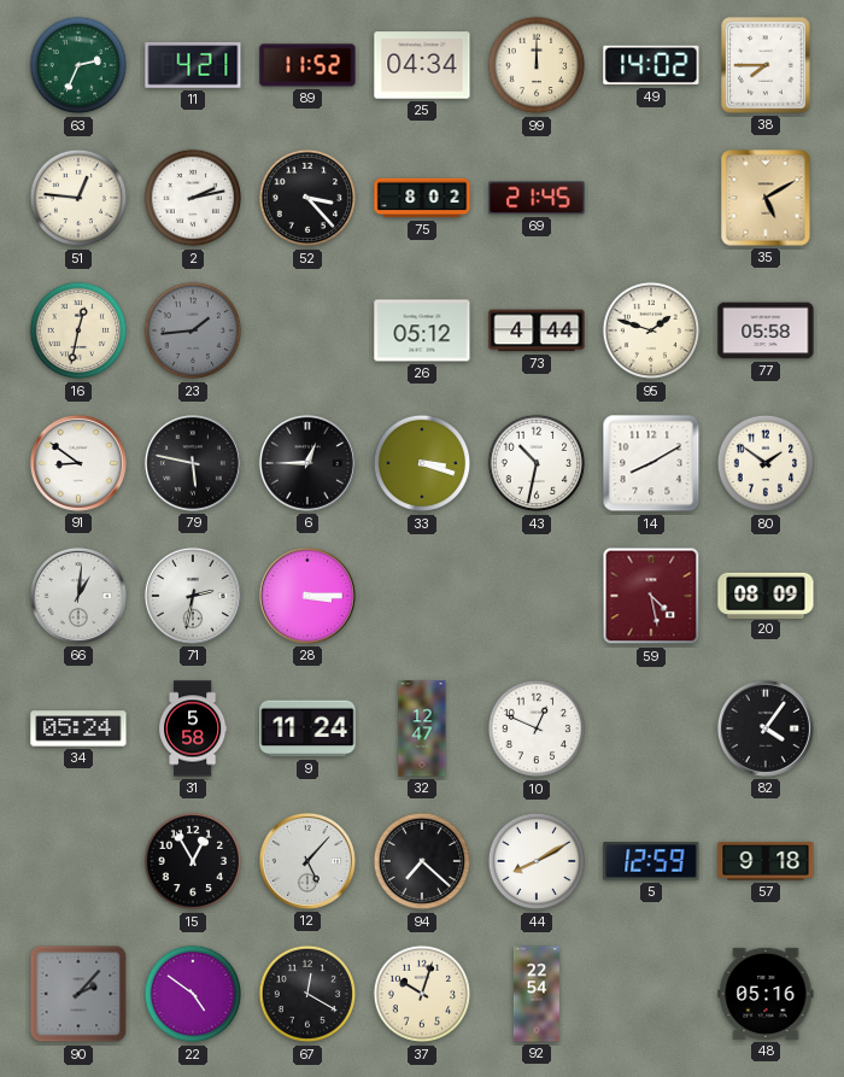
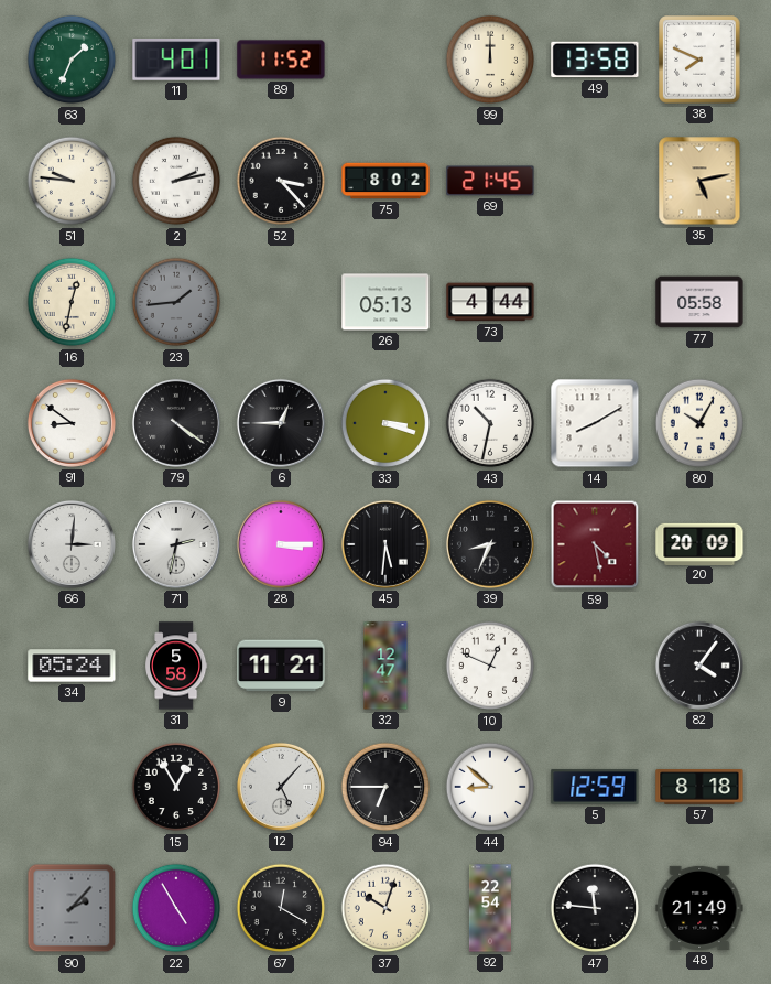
63: 2:34 -> 1:34
11: 4:21 -> 4:01
25: 04:34 -> none
49: 14:02 -> 13:58
38: 7:45 -> 7:49
51: 12:46 -> 9:46
35: 5:10 -> 5:13
26: 05:12 -> 05:13
95: 1:48 -> none
79: 5:47 -> 4:21
80: 1:51 -> 10:05
66: 1:01 -> 3:01
45: none -> 5:31
39: none -> 8:34
20: 08:09 -> 20:09
9: 11:24 -> 11:21
94: 7:22 -> 6:45
44: 8:10 -> 8:52
57: 9:18 -> 8:18
22: 4:51 -> 4:55
47: none -> 11:46
48: 05:16 -> 21:49
